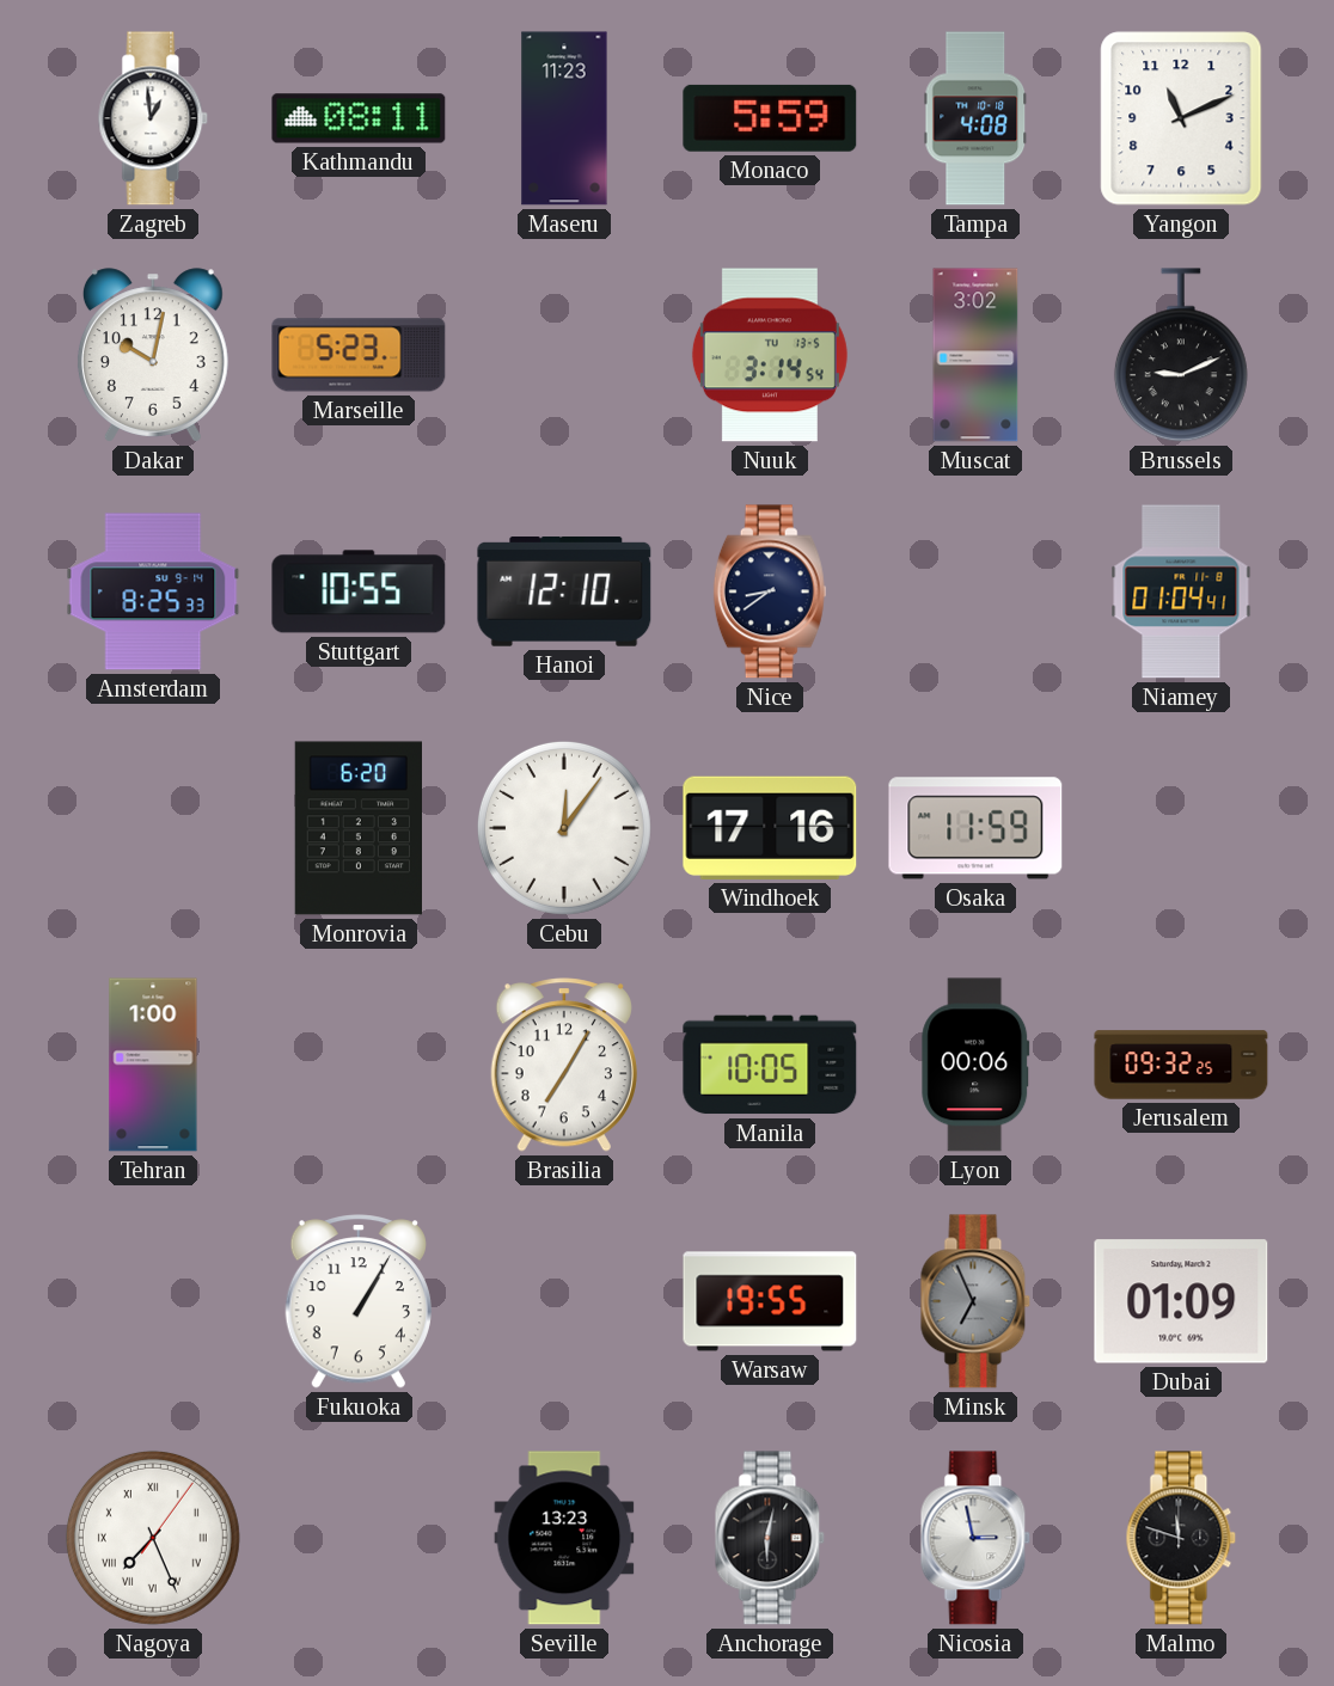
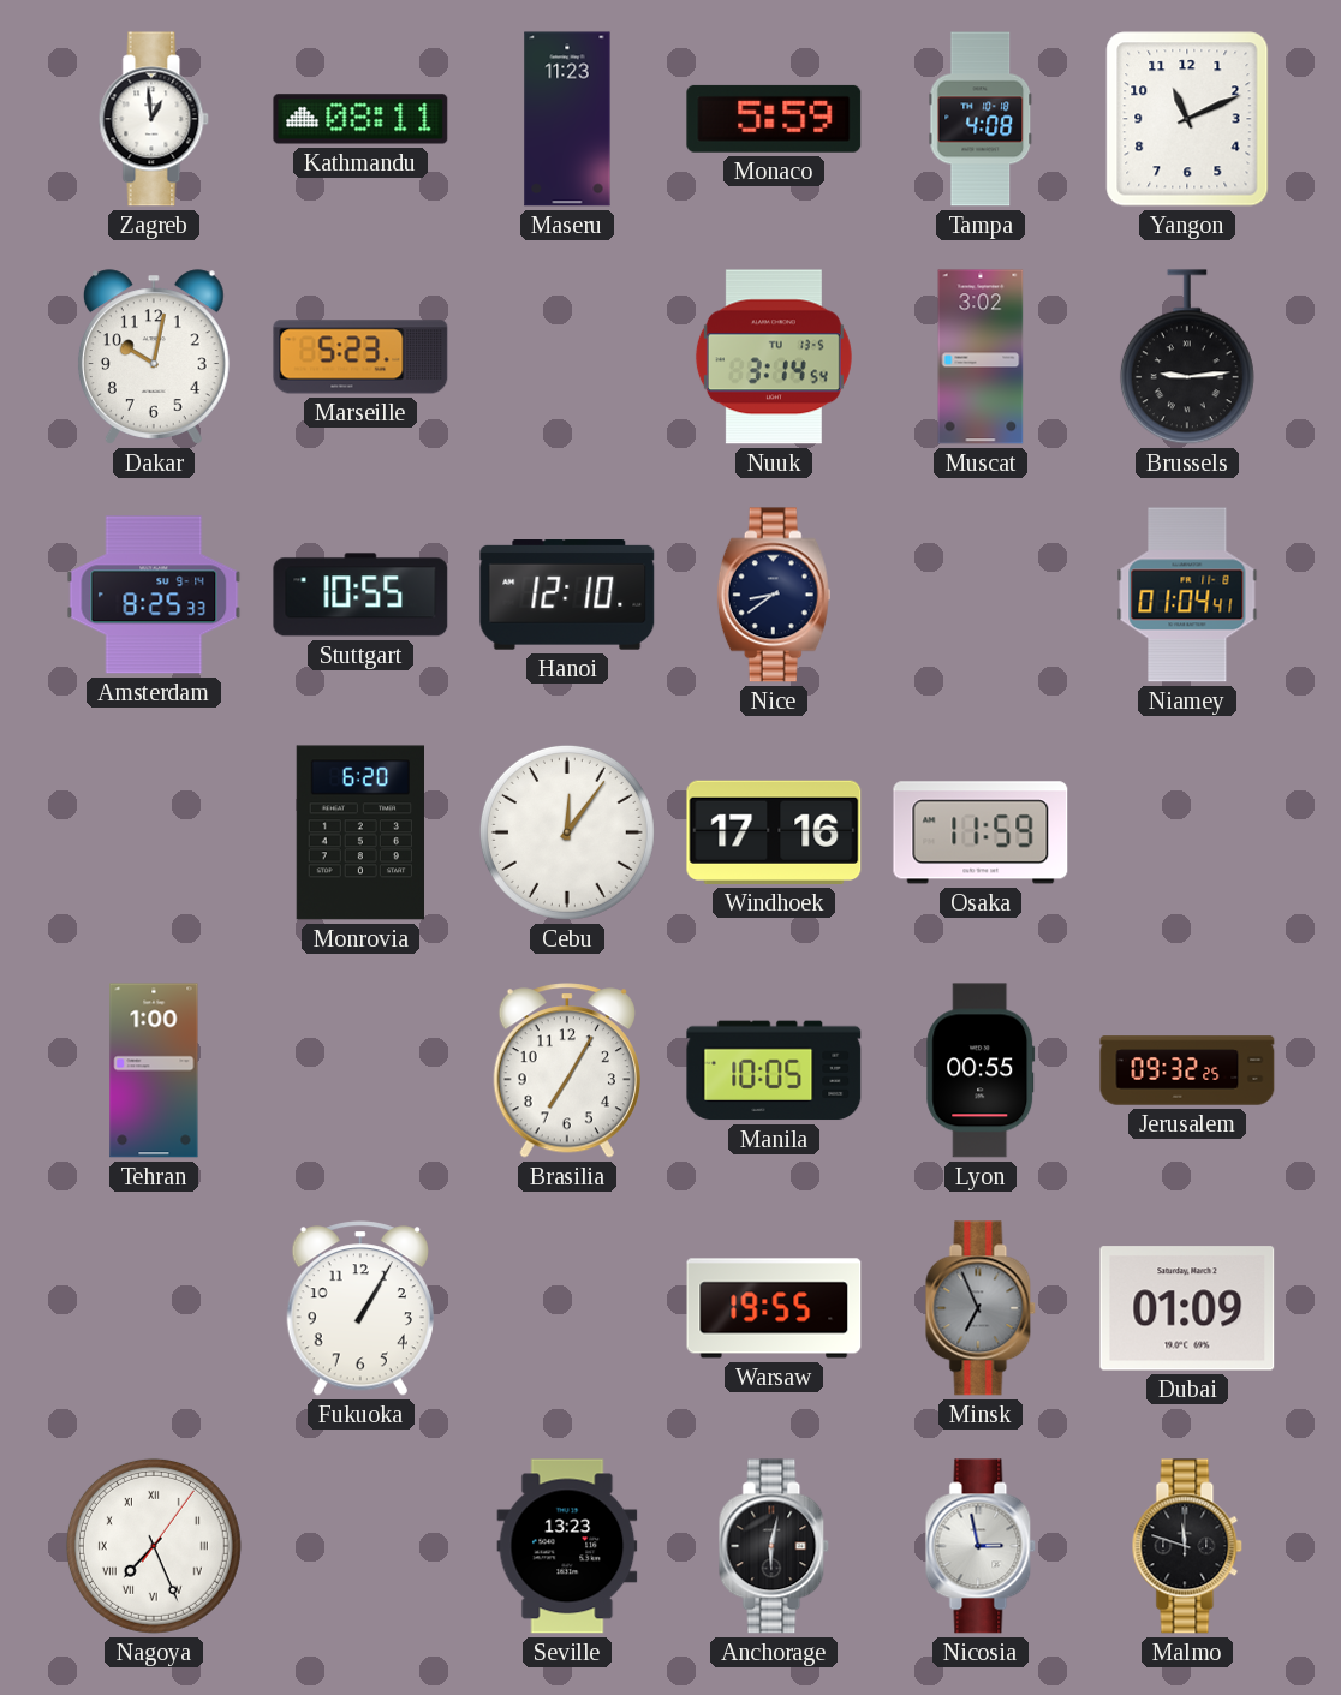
Brussels: 9:11 -> 9:14
Lyon: 00:06 -> 00:55
